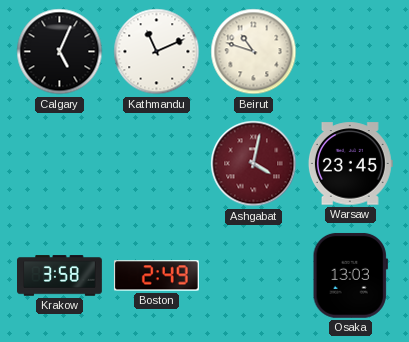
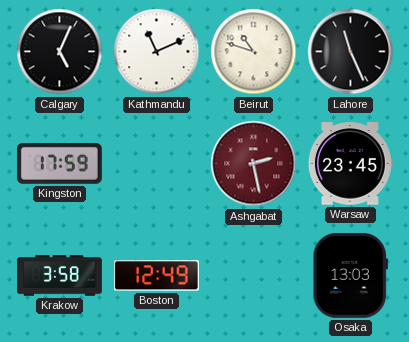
Lahore: none -> 11:26
Kingston: none -> 17:59
Ashgabat: 4:02 -> 2:28
Boston: 2:49 -> 12:49
